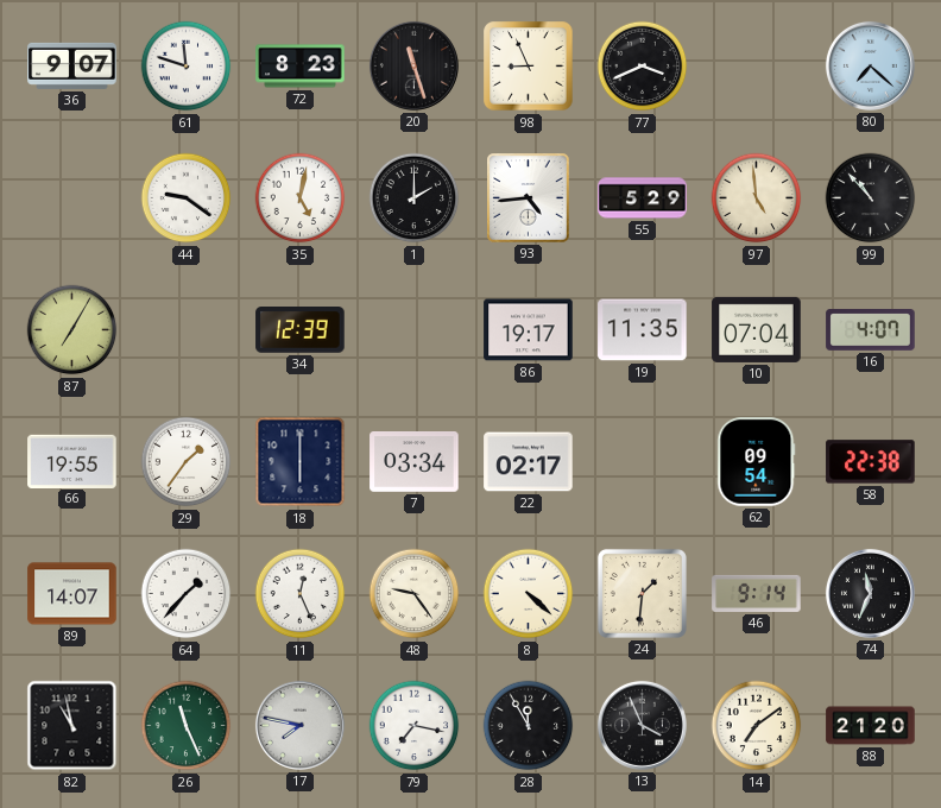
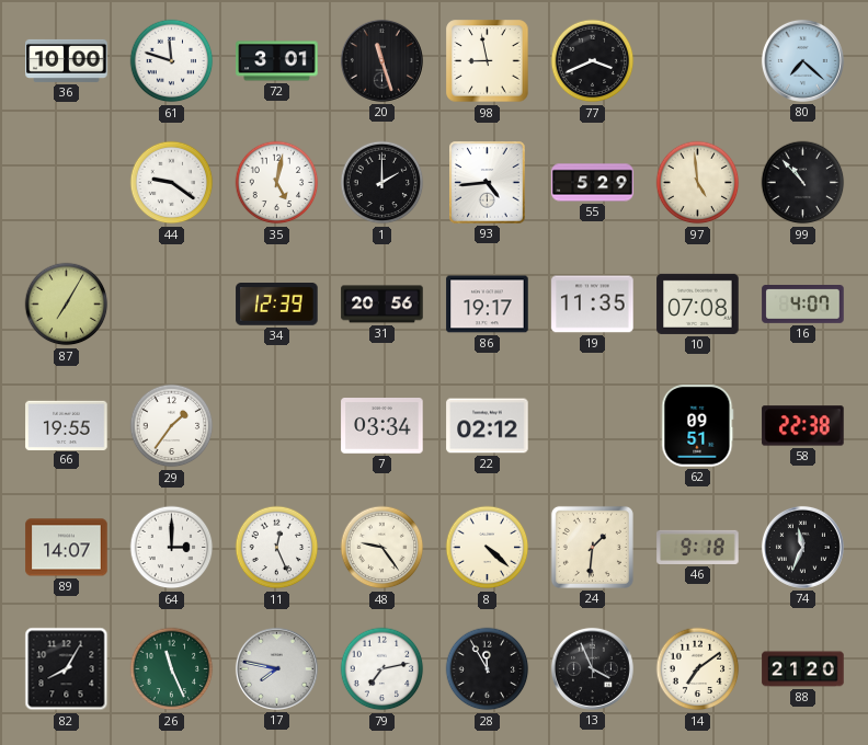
36: 9:07 -> 10:00
72: 8:23 -> 3:01
98: 8:56 -> 8:58
31: none -> 20:56
10: 07:04 -> 07:08
18: 6:00 -> none
22: 02:17 -> 02:12
62: 09:54 -> 09:51
64: 1:37 -> 3:00
46: 9:14 -> 9:18
82: 10:58 -> 8:05
79: 7:17 -> 7:13
